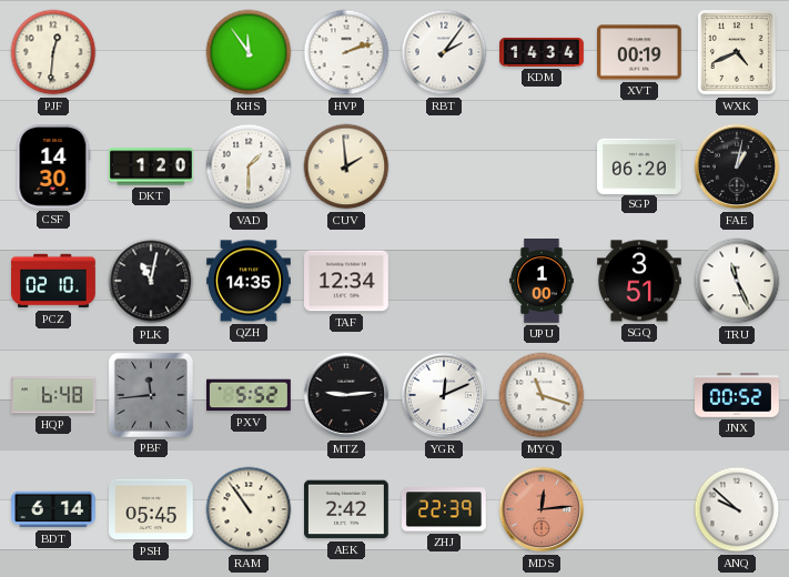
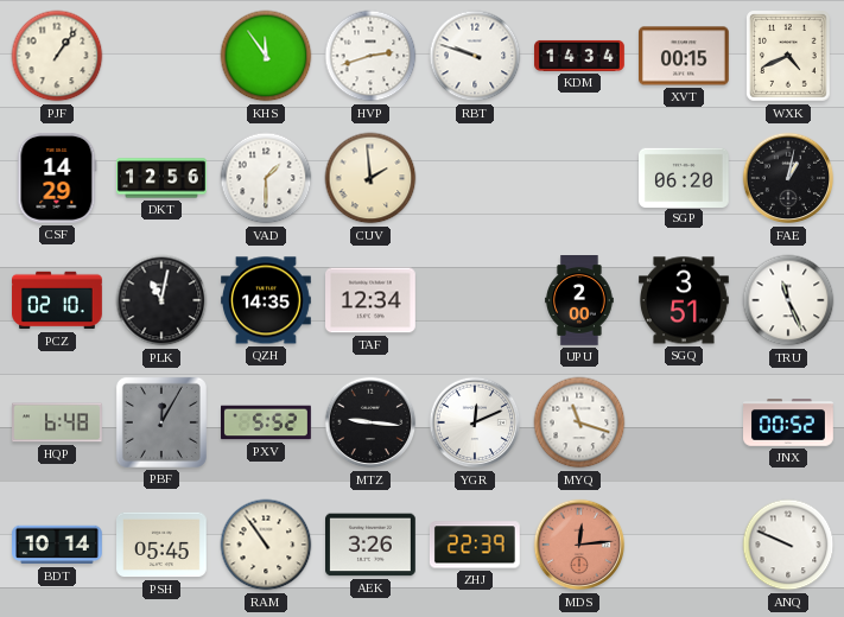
PJF: 12:31 -> 1:06
HVP: 2:12 -> 2:42
RBT: 2:06 -> 9:48
XVT: 00:19 -> 00:15
CSF: 14:30 -> 14:29
DKT: 1:20 -> 12:56
UPU: 1:00 -> 2:00
PBF: 11:44 -> 12:05
MTZ: 9:14 -> 9:16
BDT: 6:14 -> 10:14
AEK: 2:42 -> 3:26
ANQ: 9:52 -> 9:49
